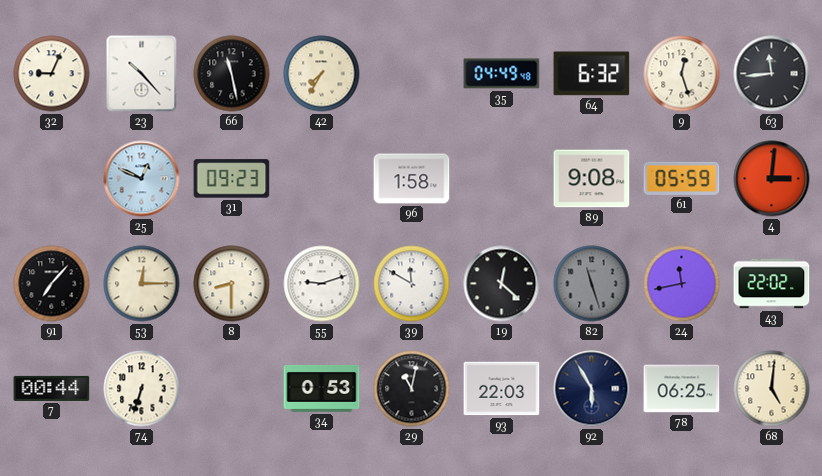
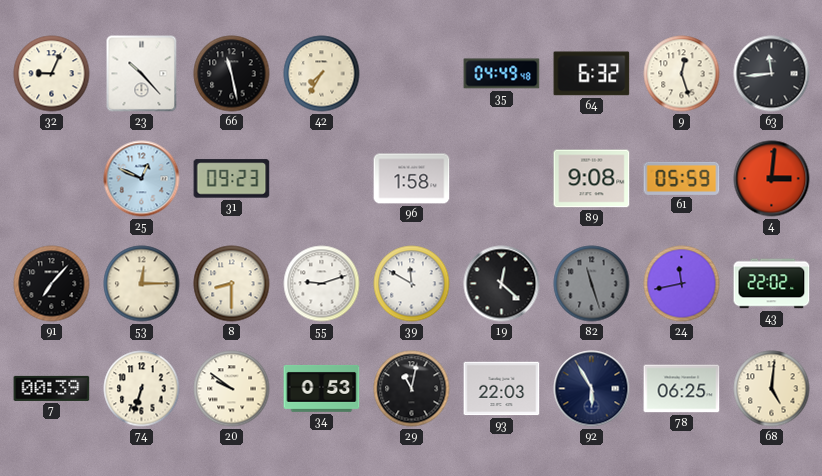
7: 00:44 -> 00:39
20: none -> 9:51
